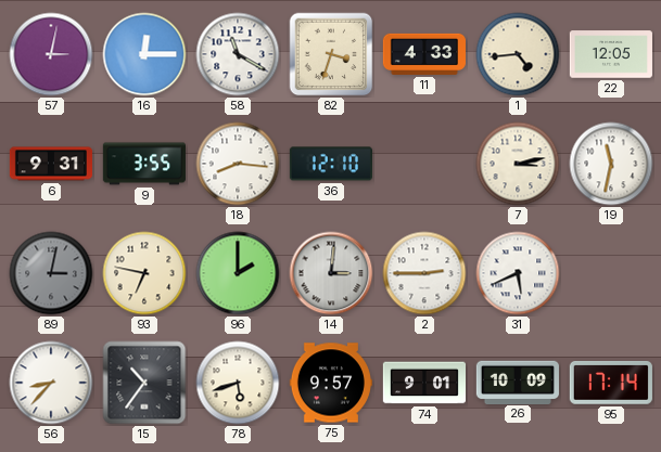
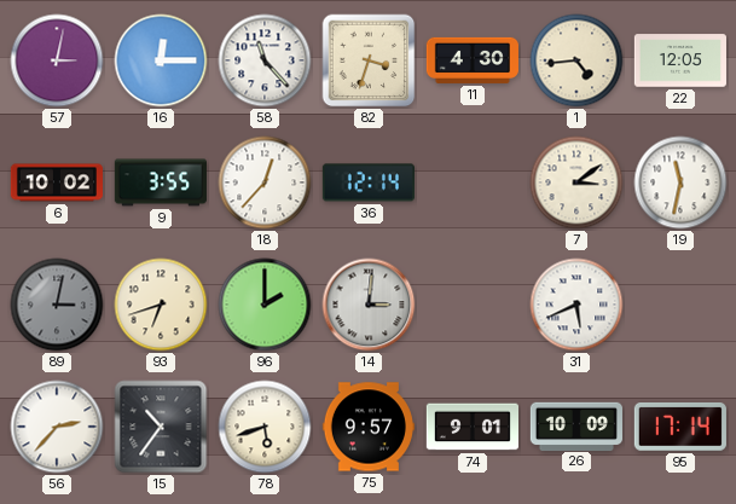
58: 11:20 -> 11:23
11: 4:33 -> 4:30
6: 9:31 -> 10:02
18: 8:16 -> 12:37
36: 12:10 -> 12:14
7: 3:13 -> 3:09
93: 6:47 -> 6:42
2: 2:45 -> none
56: 8:37 -> 2:37
